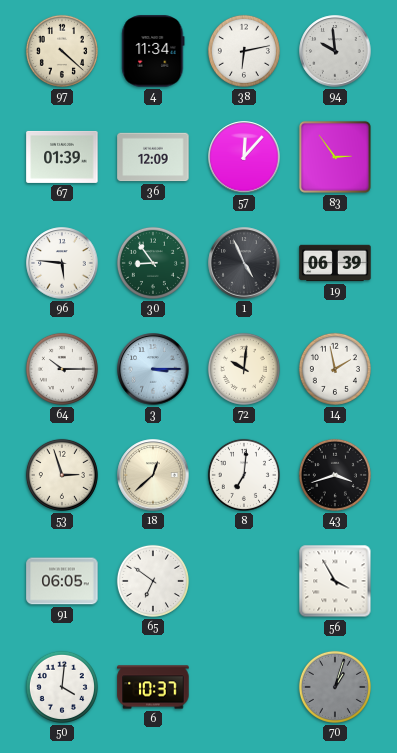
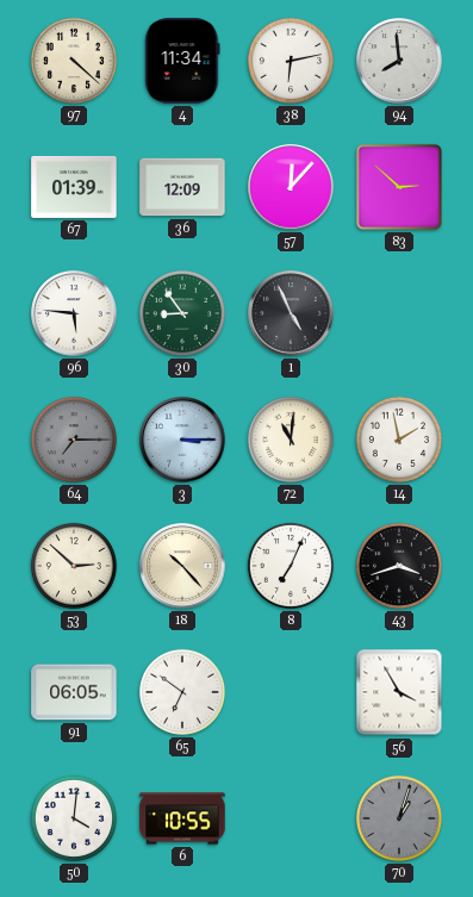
94: 9:59 -> 7:59
83: 2:54 -> 2:52
19: 06:39 -> none
64: 10:15 -> 7:15
64 dial: white -> grey
72: 10:01 -> 11:01
53: 2:57 -> 2:52
18: 12:38 -> 10:23
8: 7:01 -> 7:04
6: 10:37 -> 10:55
